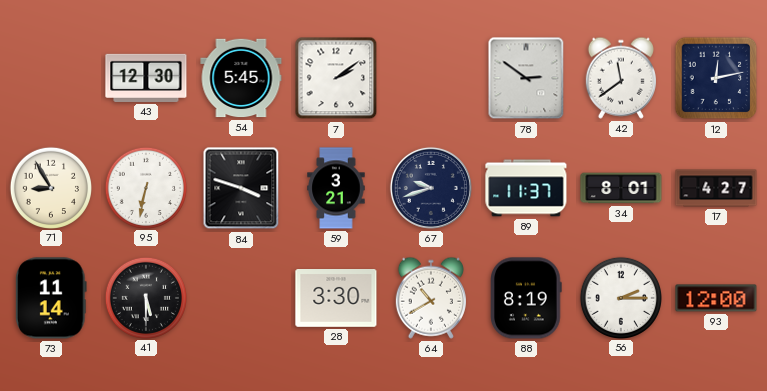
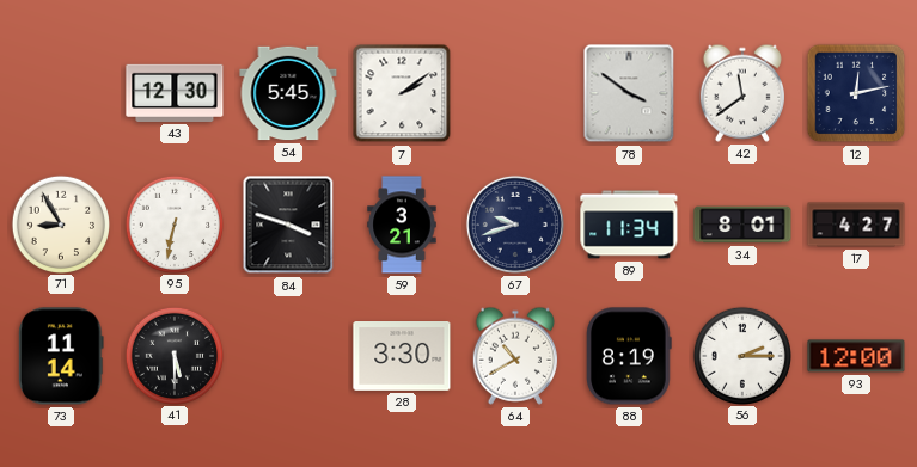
78: 2:51 -> 3:51
89: 11:37 -> 11:34
